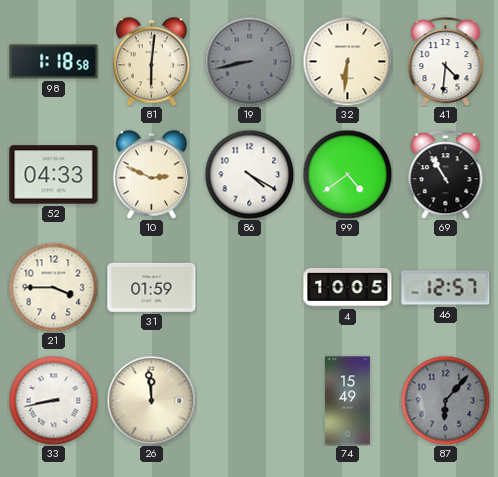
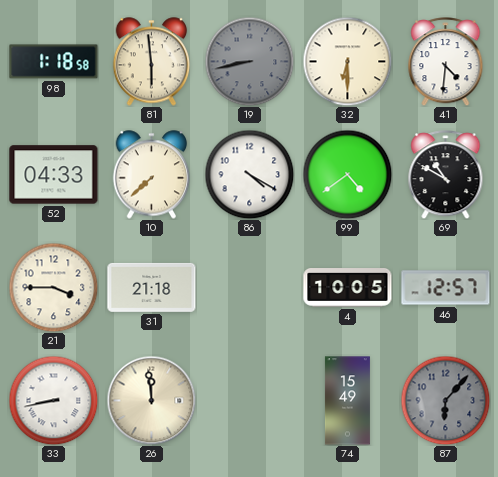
81: 6:01 -> 5:59
32: 6:31 -> 6:30
10: 2:49 -> 7:38
69: 10:55 -> 10:50
31: 01:59 -> 21:18
